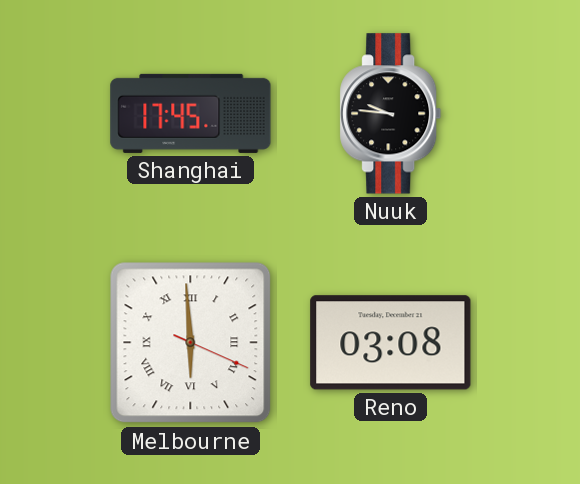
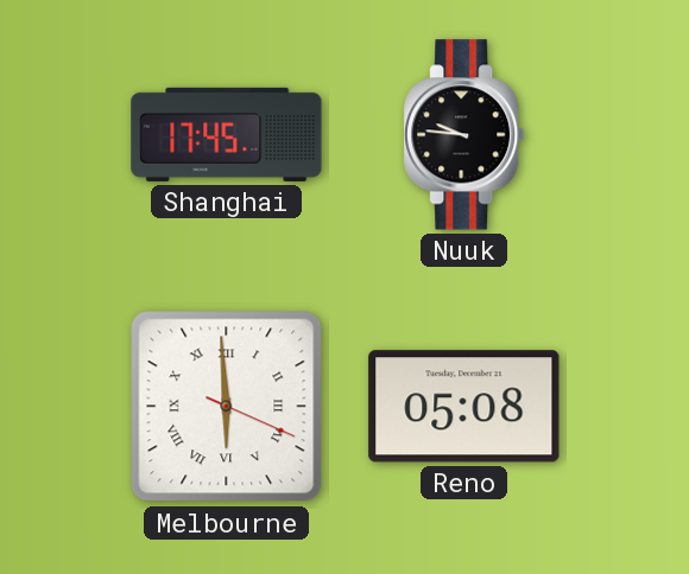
Reno: 03:08 -> 05:08
